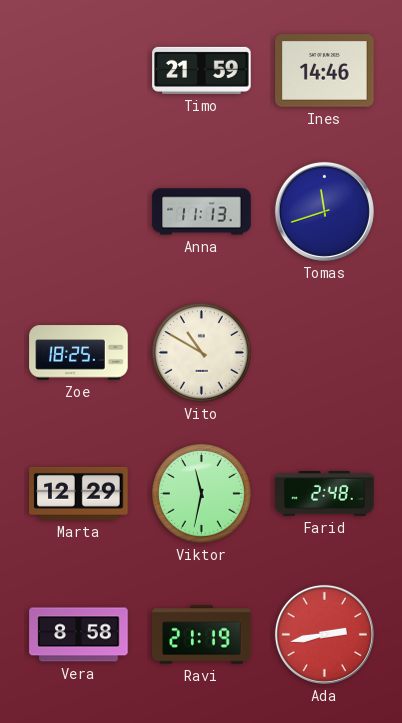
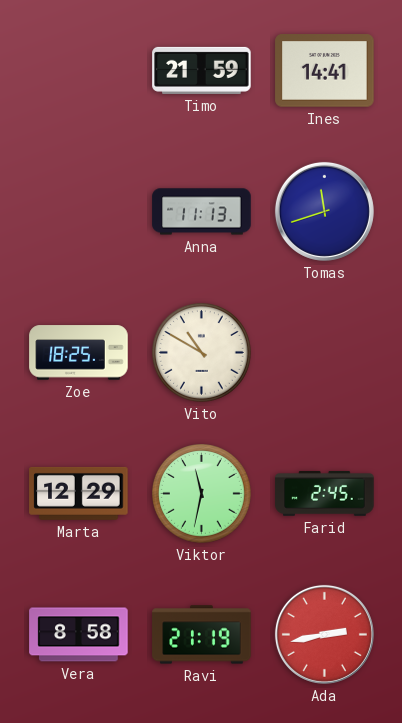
Ines: 14:46 -> 14:41
Farid: 2:48 -> 2:45
